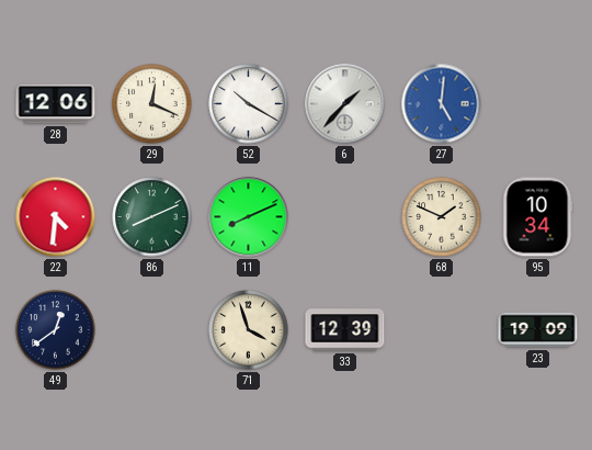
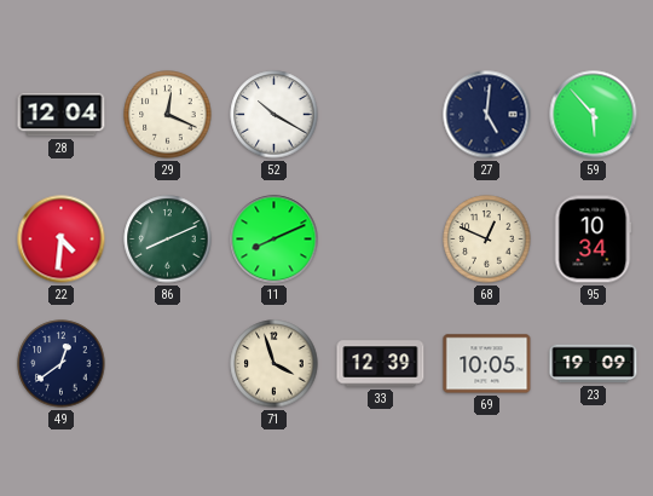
28: 12:06 -> 12:04
6: 1:37 -> none
27 dial: blue -> navy
59: none -> 5:53
68: 1:49 -> 12:49
69: none -> 10:05
